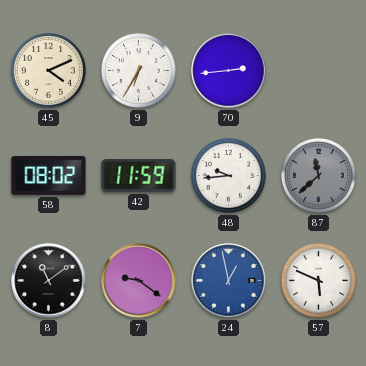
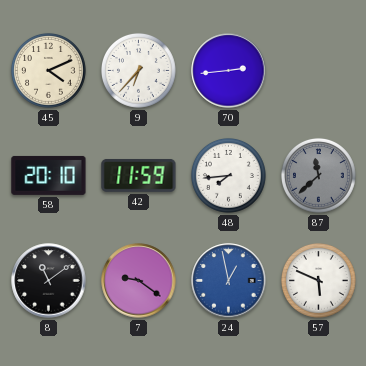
9: 6:35 -> 6:37
58: 08:02 -> 20:10
48: 9:44 -> 7:44
